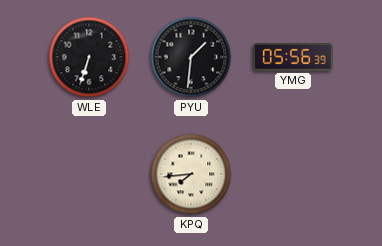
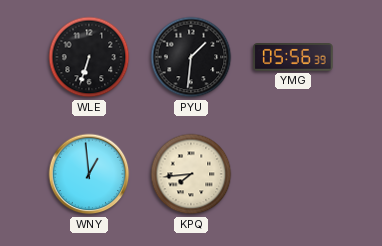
WNY: none -> 12:59
